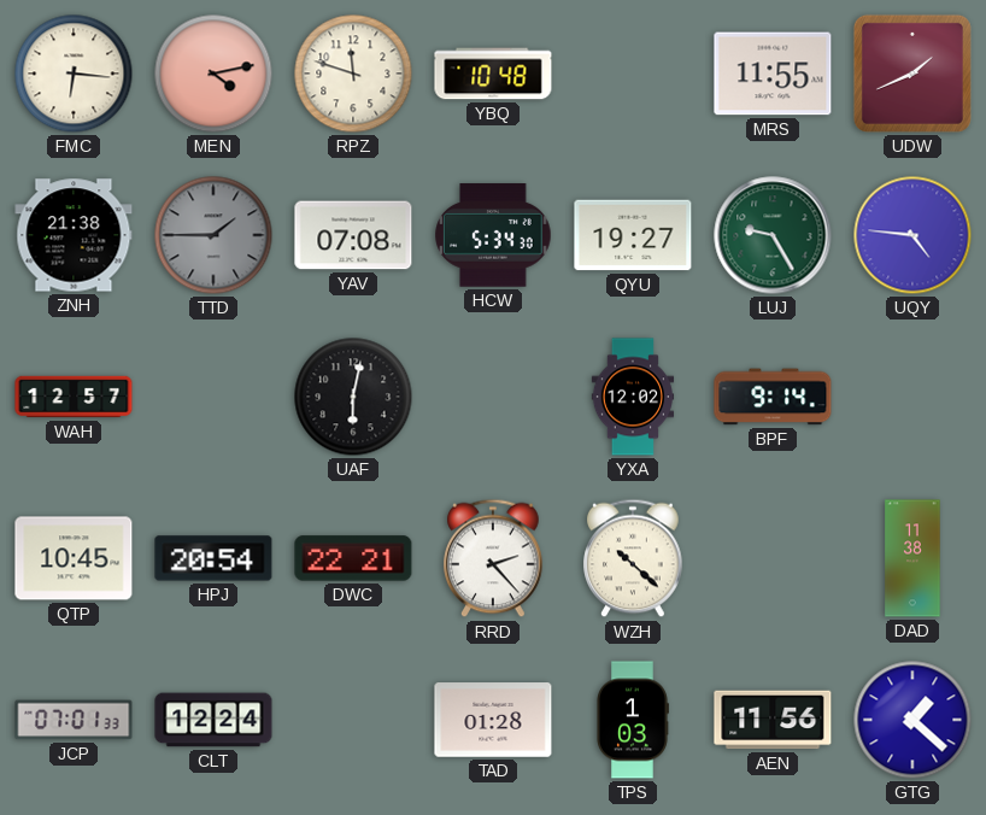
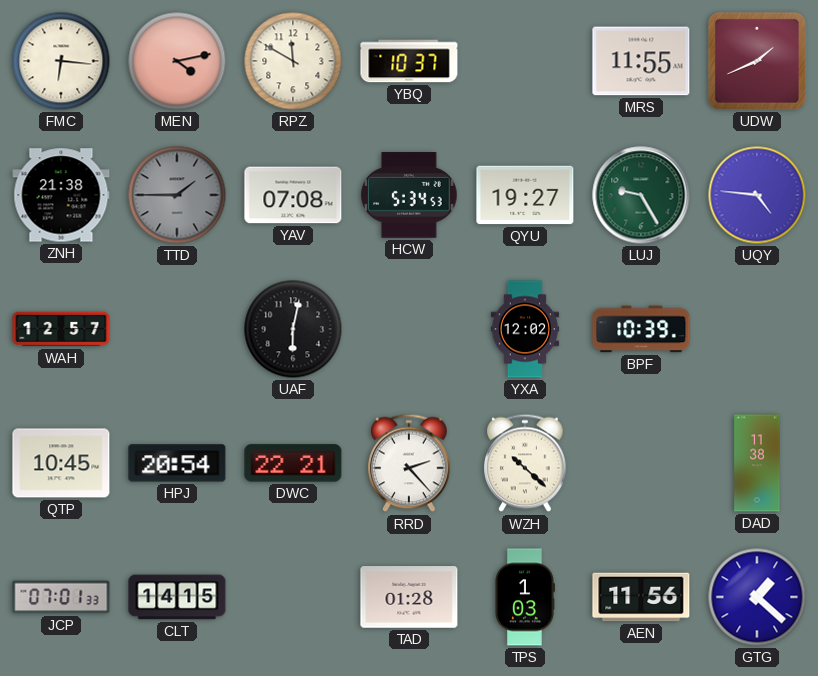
RPZ: 11:48 -> 11:50
YBQ: 10:48 -> 10:37
HCW: 5:34:30 -> 5:34:53
BPF: 9:14 -> 10:39
CLT: 12:24 -> 14:15
